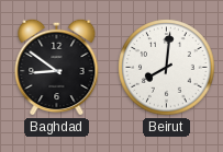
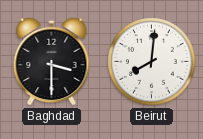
Baghdad: 8:51 -> 3:30
